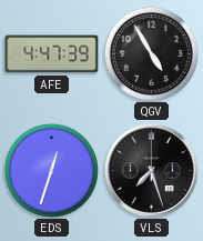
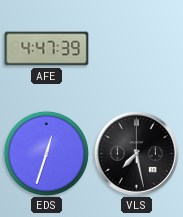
QGV: 4:55 -> none
VLS: 7:27 -> 7:28
